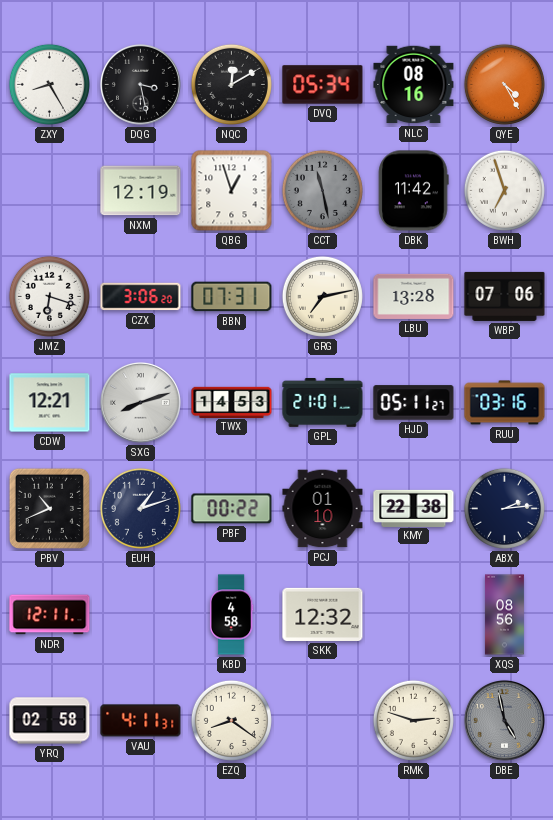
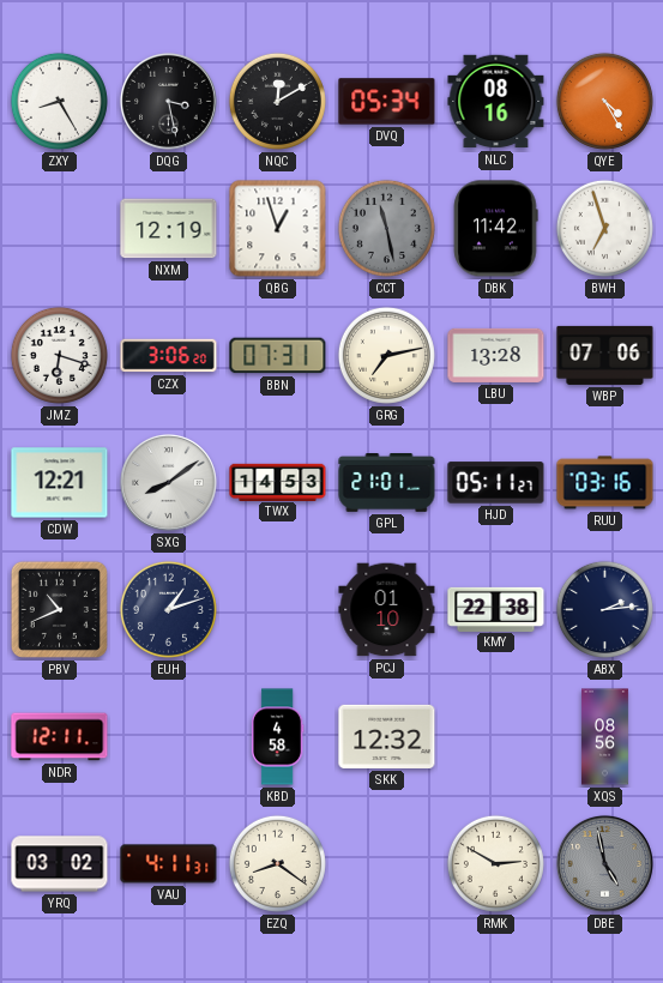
SXG: 8:12 -> 8:09
PBF: 00:22 -> none
YRQ: 02:58 -> 03:02
RMK: 2:48 -> 2:50
